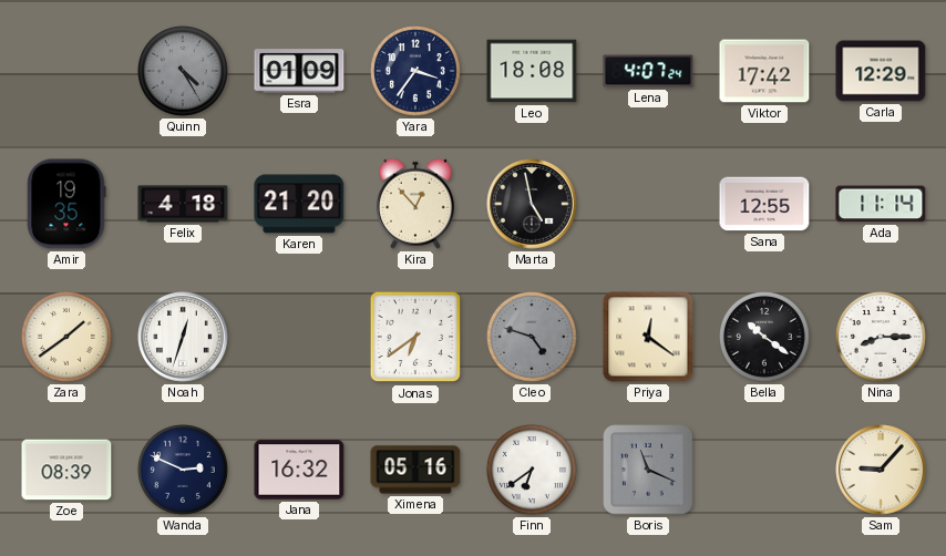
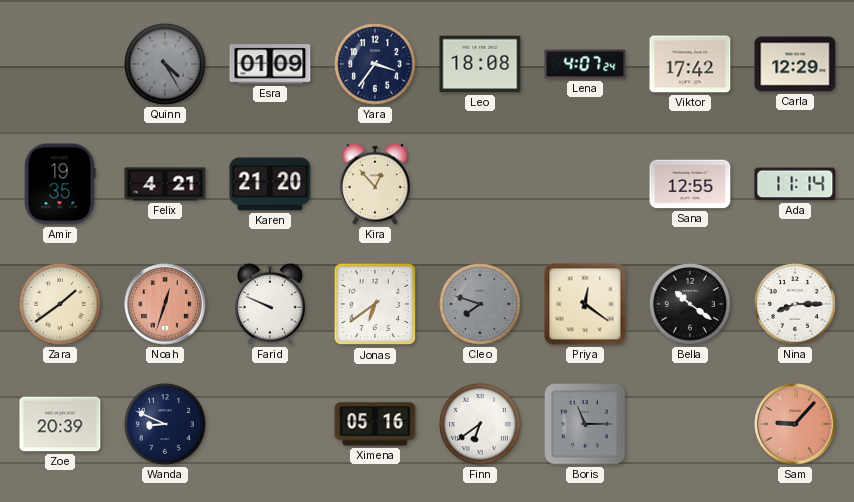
Felix: 4:18 -> 4:21
Marta: 4:58 -> none
Noah dial: white -> salmon
Farid: none -> 9:49
Cleo: 4:48 -> 7:48
Zoe: 08:39 -> 20:39
Wanda: 2:49 -> 8:49
Jana: 16:32 -> none
Boris: 11:19 -> 11:15
Sam dial: cream -> salmon
